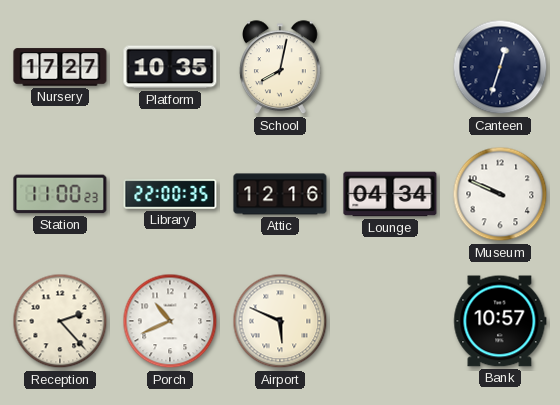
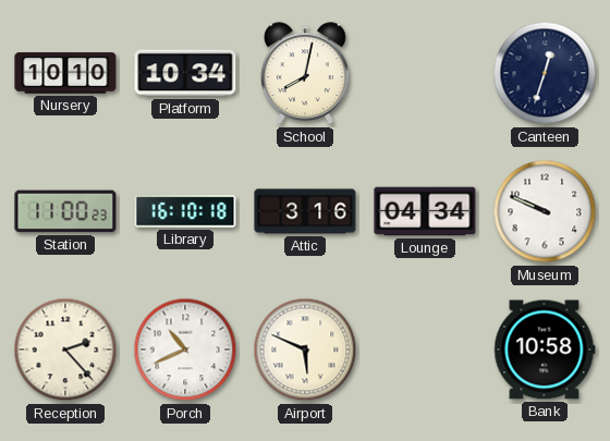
Nursery: 17:27 -> 10:10
Platform: 10:35 -> 10:34
Library: 22:00 -> 16:10
Attic: 12:16 -> 3:16
Bank: 10:57 -> 10:58
